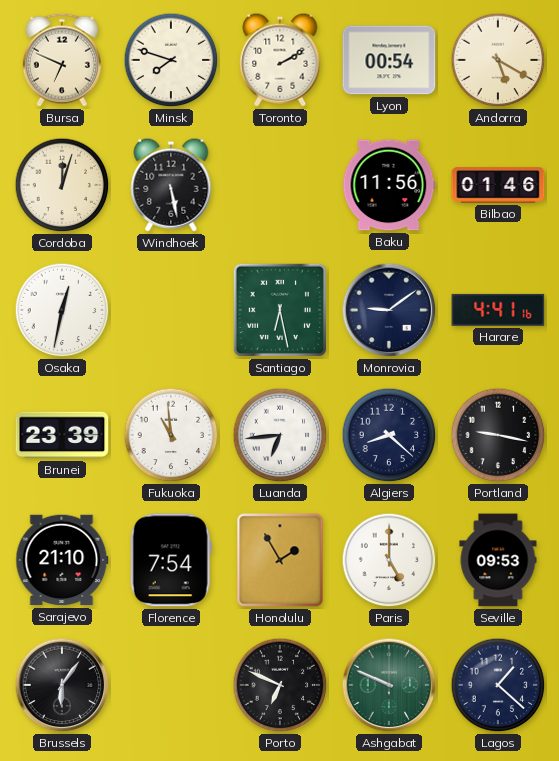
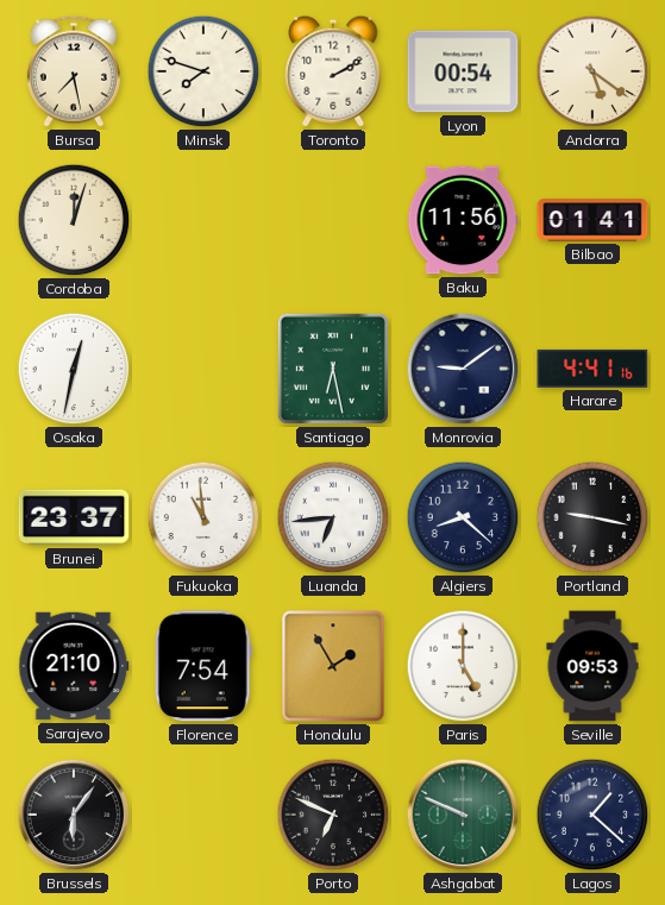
Bursa: 6:49 -> 7:28
Andorra: 5:20 -> 5:21
Windhoek: 5:28 -> none
Bilbao: 01:46 -> 01:41
Brunei: 23:39 -> 23:37
